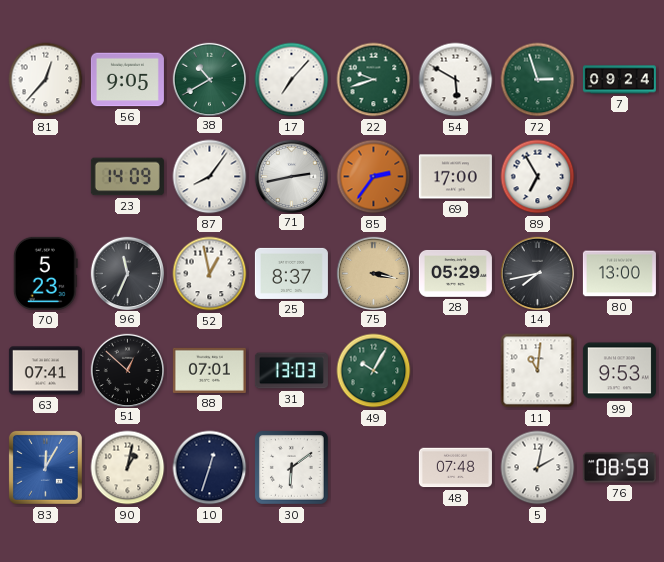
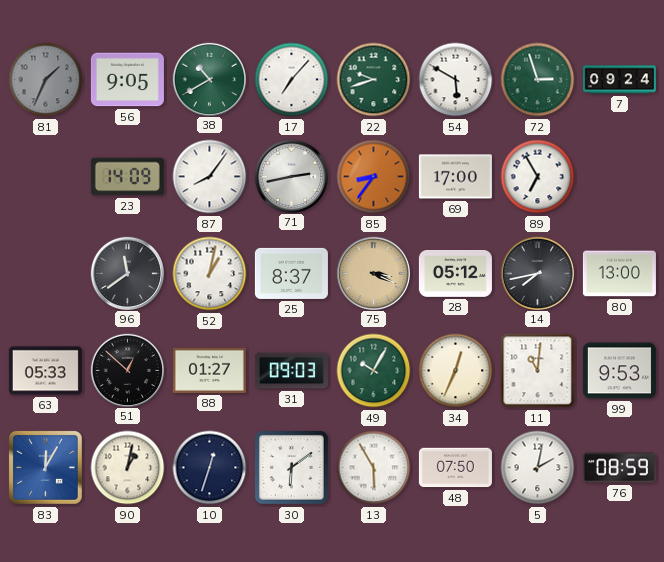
81: 12:37 -> 1:34
81 dial: white -> grey
85: 2:36 -> 8:36
70: 5:23 -> none
96: 11:34 -> 11:39
52: 12:58 -> 1:02
75: 3:17 -> 3:19
28: 05:29 -> 05:12
63: 07:41 -> 05:33
88: 07:01 -> 01:27
31: 13:03 -> 09:03
34: none -> 12:34
13: none -> 5:55
48: 07:48 -> 07:50
